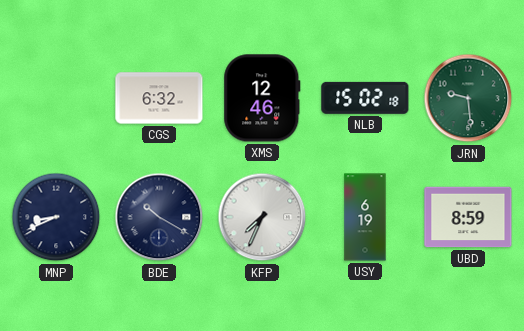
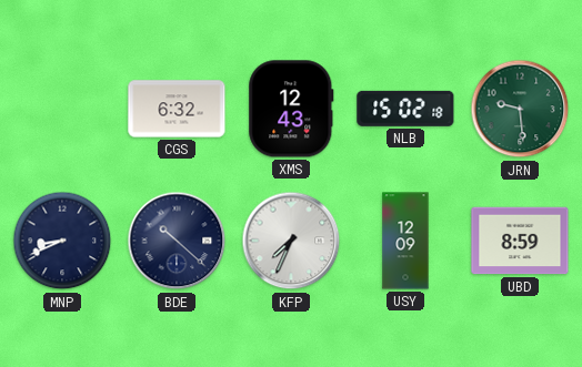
XMS: 12:46 -> 12:43
BDE: 10:20 -> 10:22
USY: 6:19 -> 12:09
